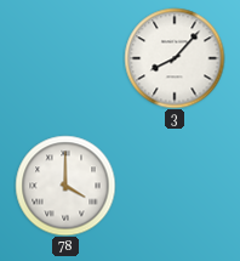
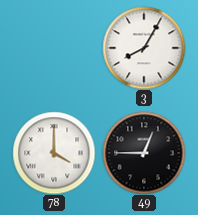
3: 8:07 -> 8:05
49: none -> 12:45
